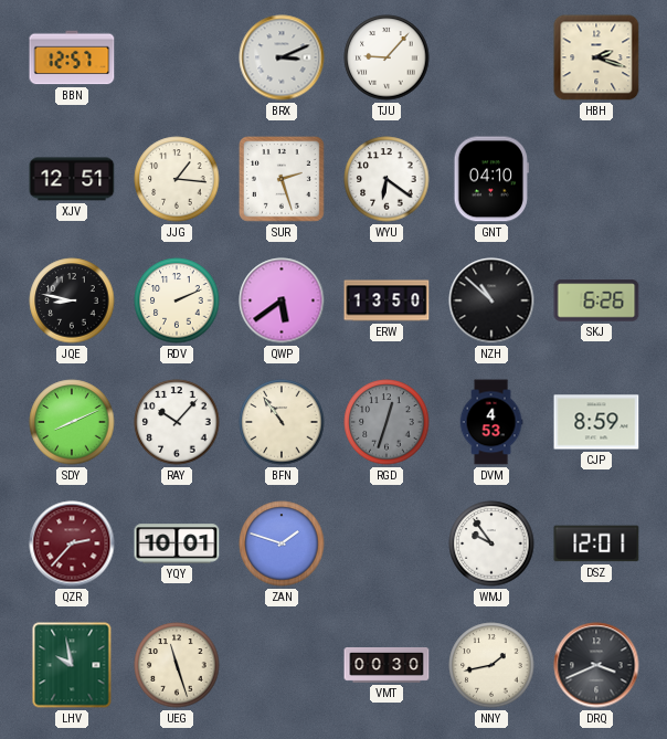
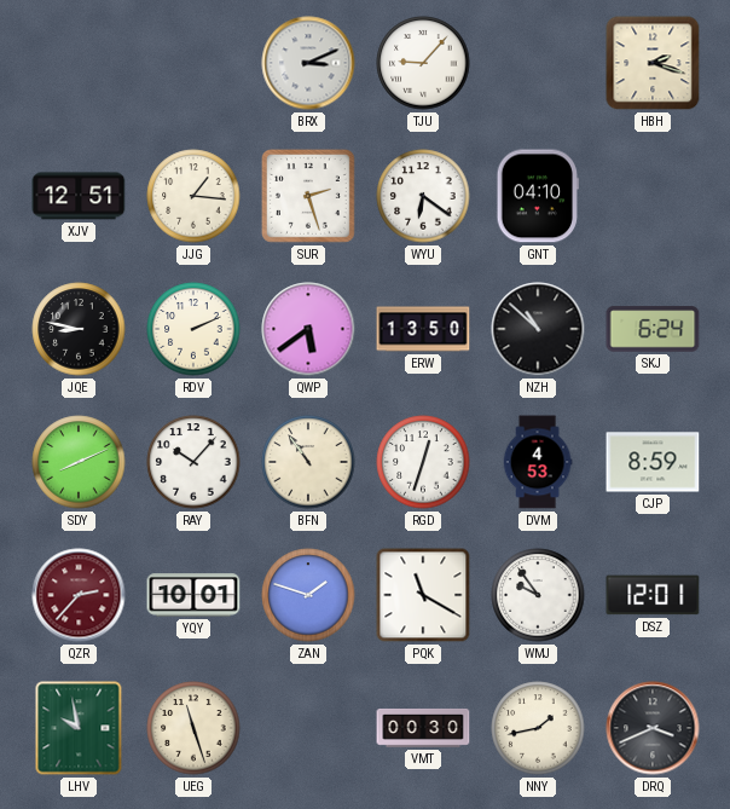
BBN: 12:57 -> none
SKJ: 6:26 -> 6:24
RGD dial: grey -> white
PQK: none -> 11:20
